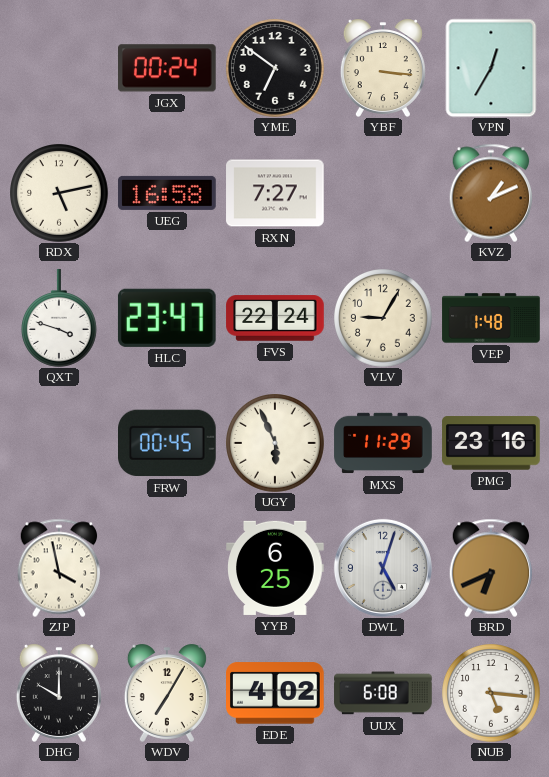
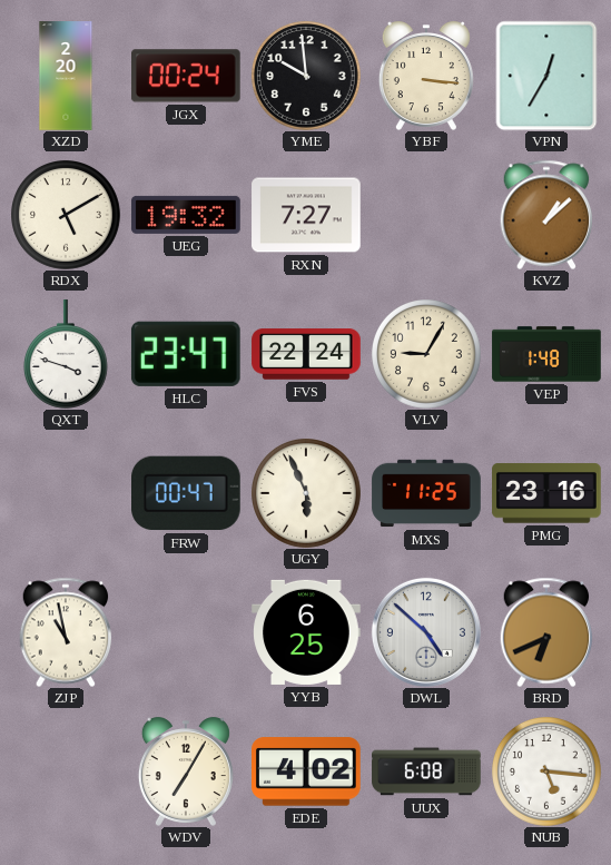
XZD: none -> 2:20
YME: 6:51 -> 9:59
RDX: 5:13 -> 5:10
UEG: 16:58 -> 19:32
KVZ: 1:11 -> 1:08
FRW: 00:45 -> 00:47
MXS: 11:29 -> 11:25
ZJP: 3:58 -> 10:58
DWL: 5:03 -> 4:52
DHG: 10:00 -> none
